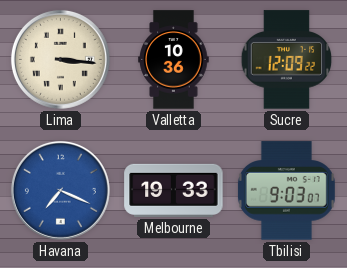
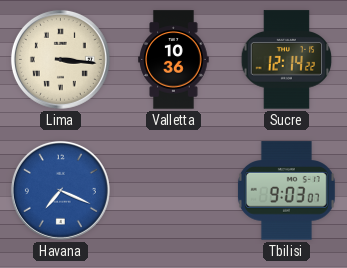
Sucre: 12:09 -> 12:14
Melbourne: 19:33 -> none
